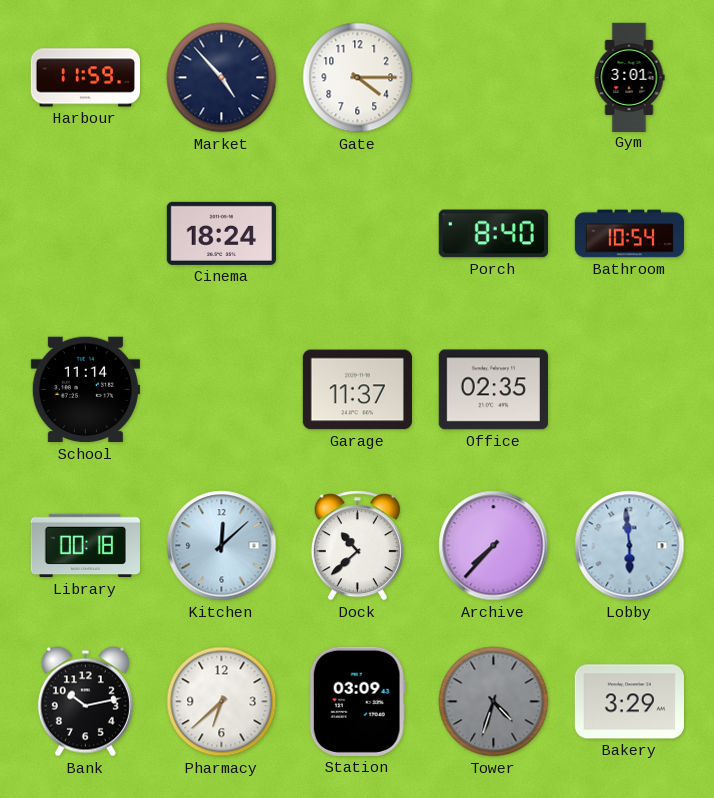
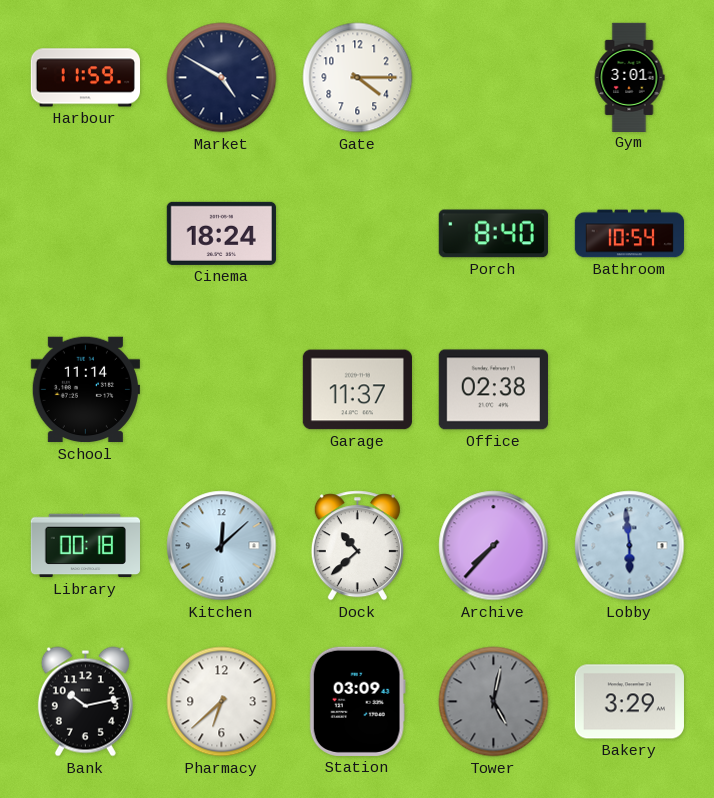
Market: 4:53 -> 4:50
Office: 02:35 -> 02:38
Tower: 4:33 -> 5:02
